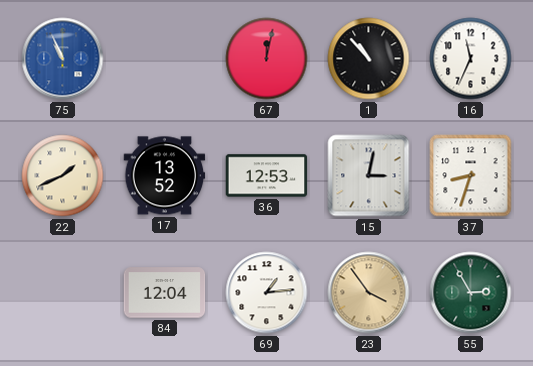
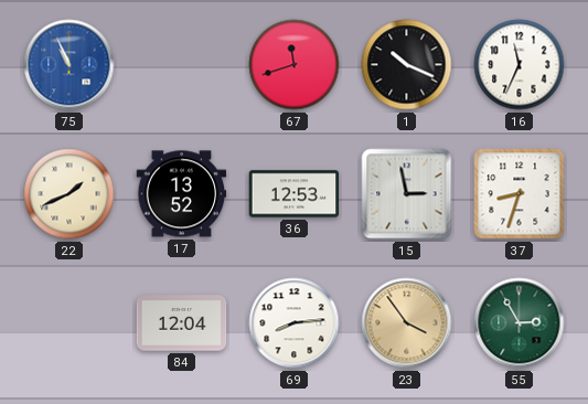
67: 12:02 -> 11:42
1: 10:53 -> 10:19
15: 3:02 -> 2:58
69: 1:14 -> 8:14
